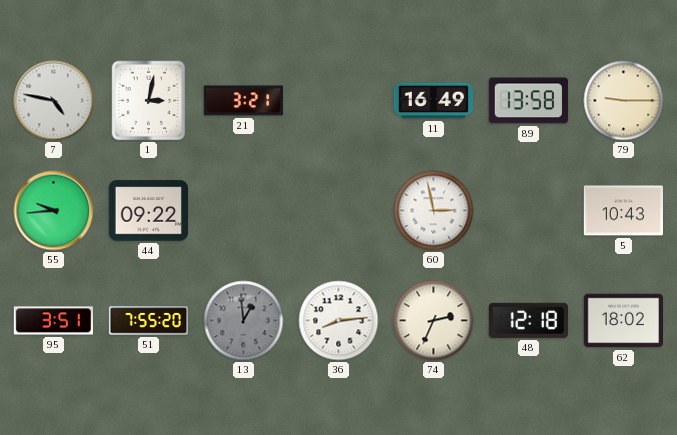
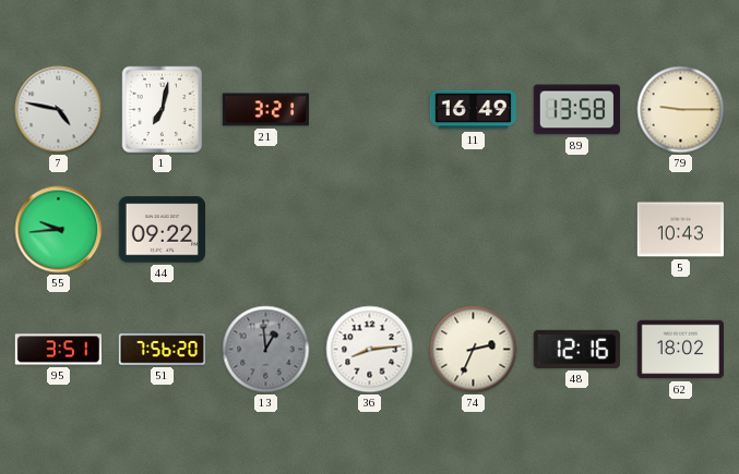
1: 3:02 -> 7:02
60: 2:58 -> none
51: 7:55 -> 7:56
48: 12:18 -> 12:16
